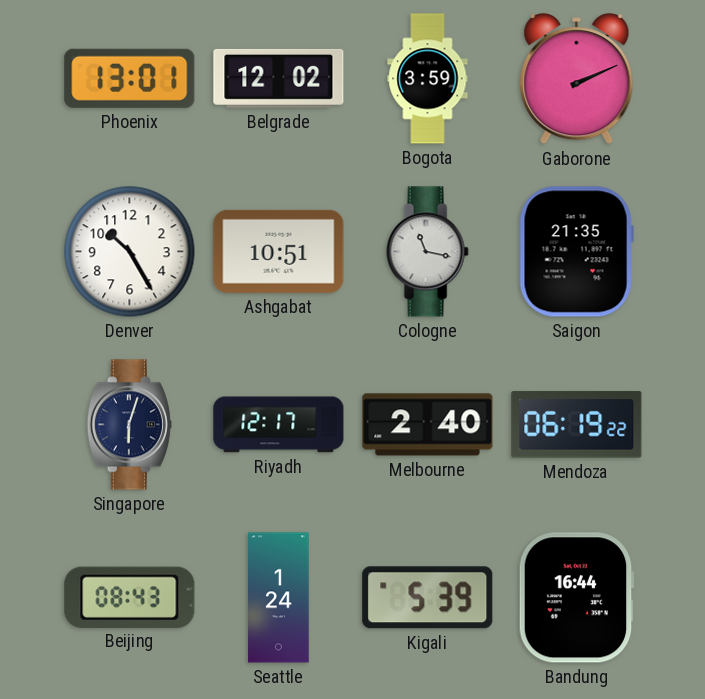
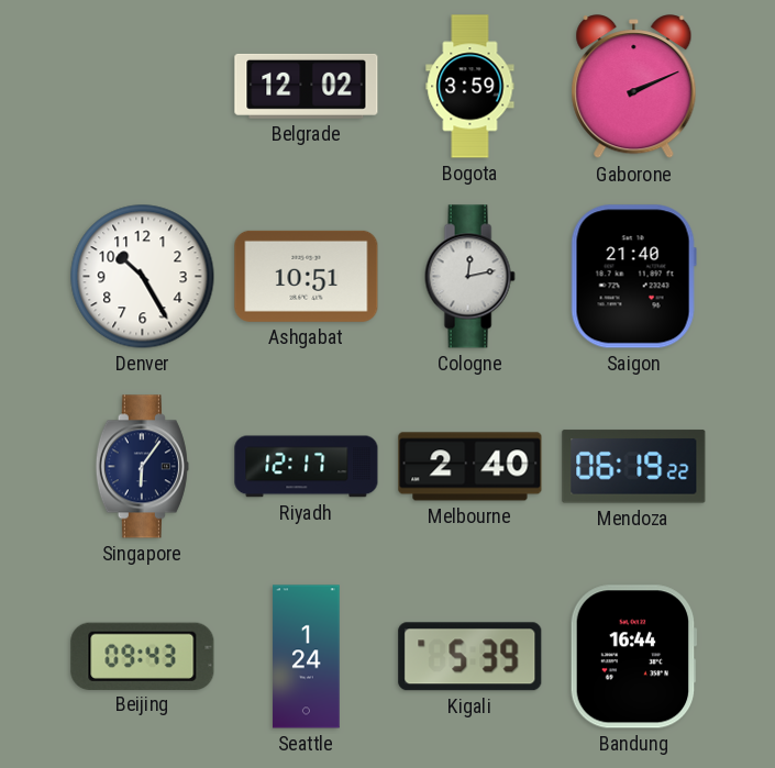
Phoenix: 13:01 -> none
Cologne: 11:17 -> 12:13
Saigon: 21:35 -> 21:40
Singapore: 6:03 -> 6:06
Beijing: 08:43 -> 09:43
